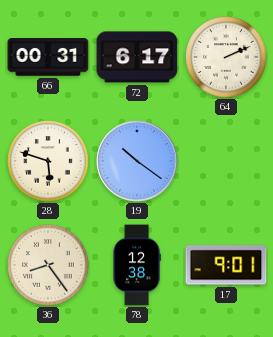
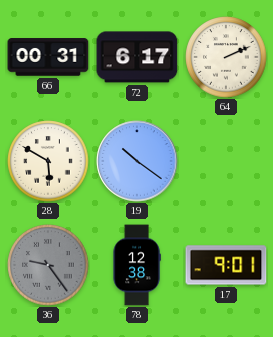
28: 5:48 -> 5:50
36: 8:24 -> 9:24
36 dial: cream -> grey
